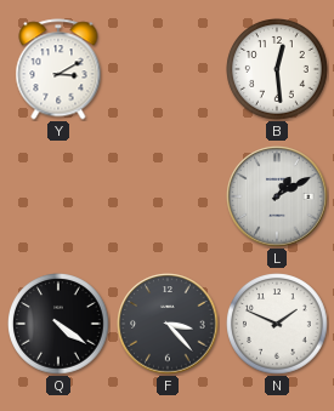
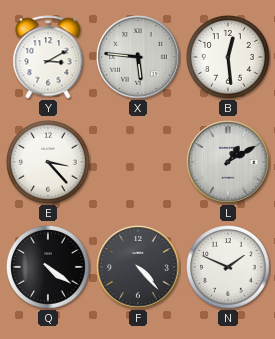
X: none -> 5:46
E: none -> 3:23
F: 3:23 -> 4:23
